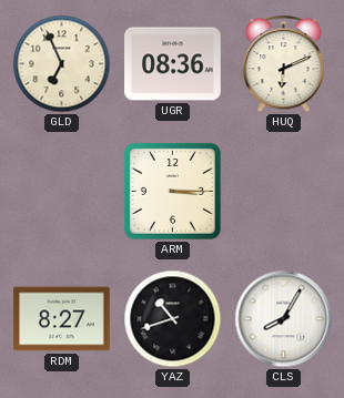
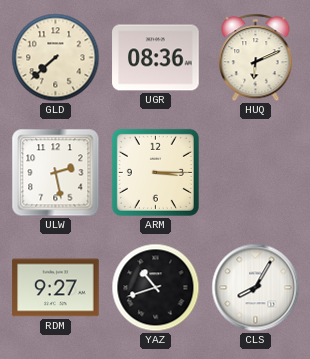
GLD: 6:56 -> 7:38
ULW: none -> 2:28
RDM: 8:27 -> 9:27
